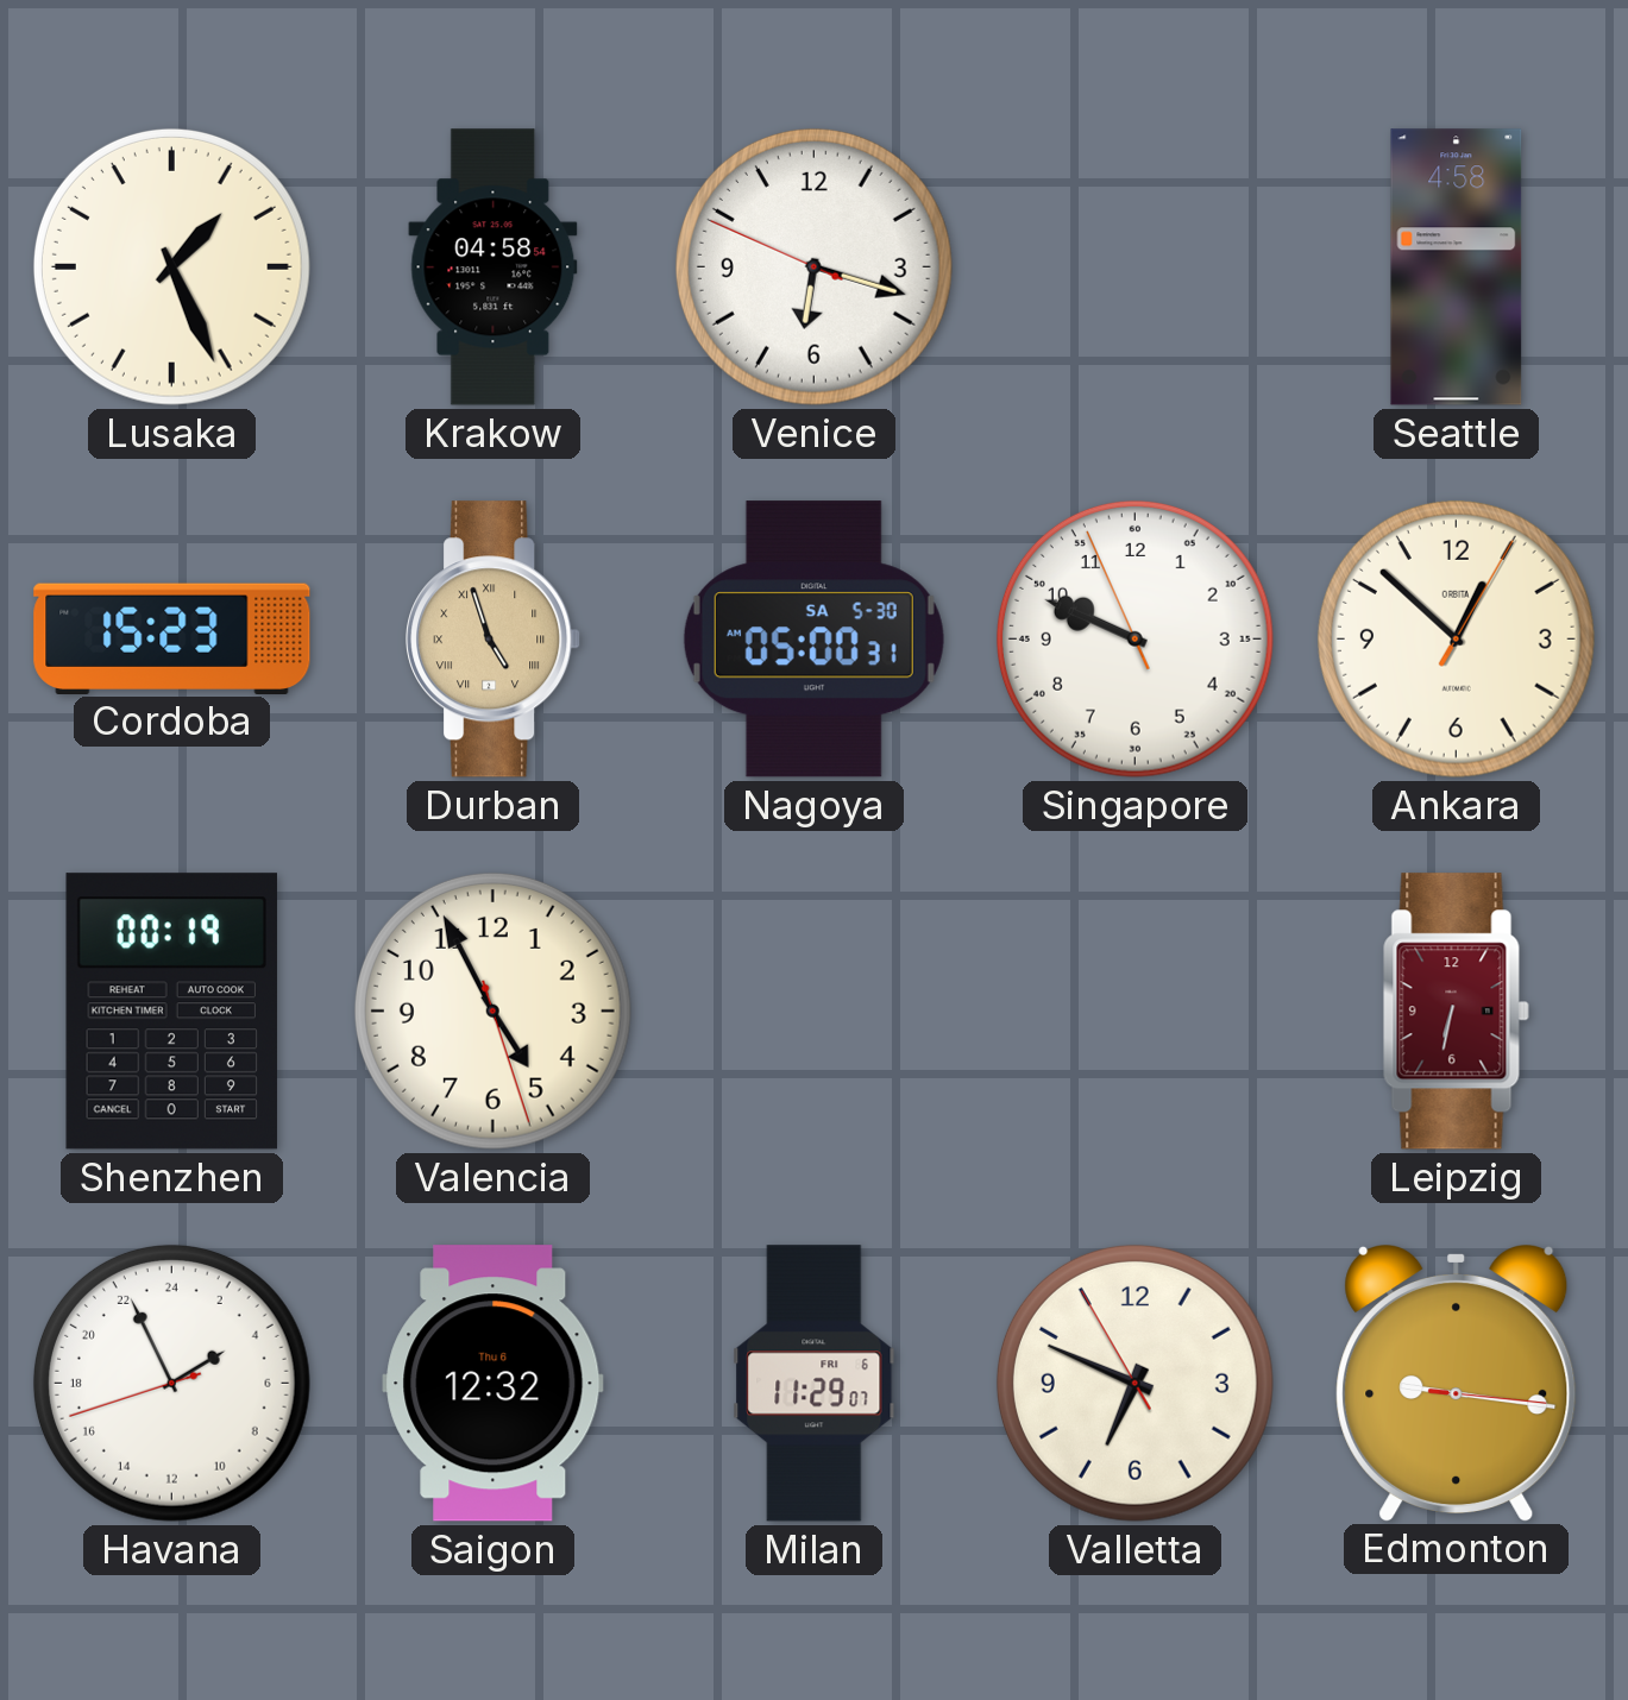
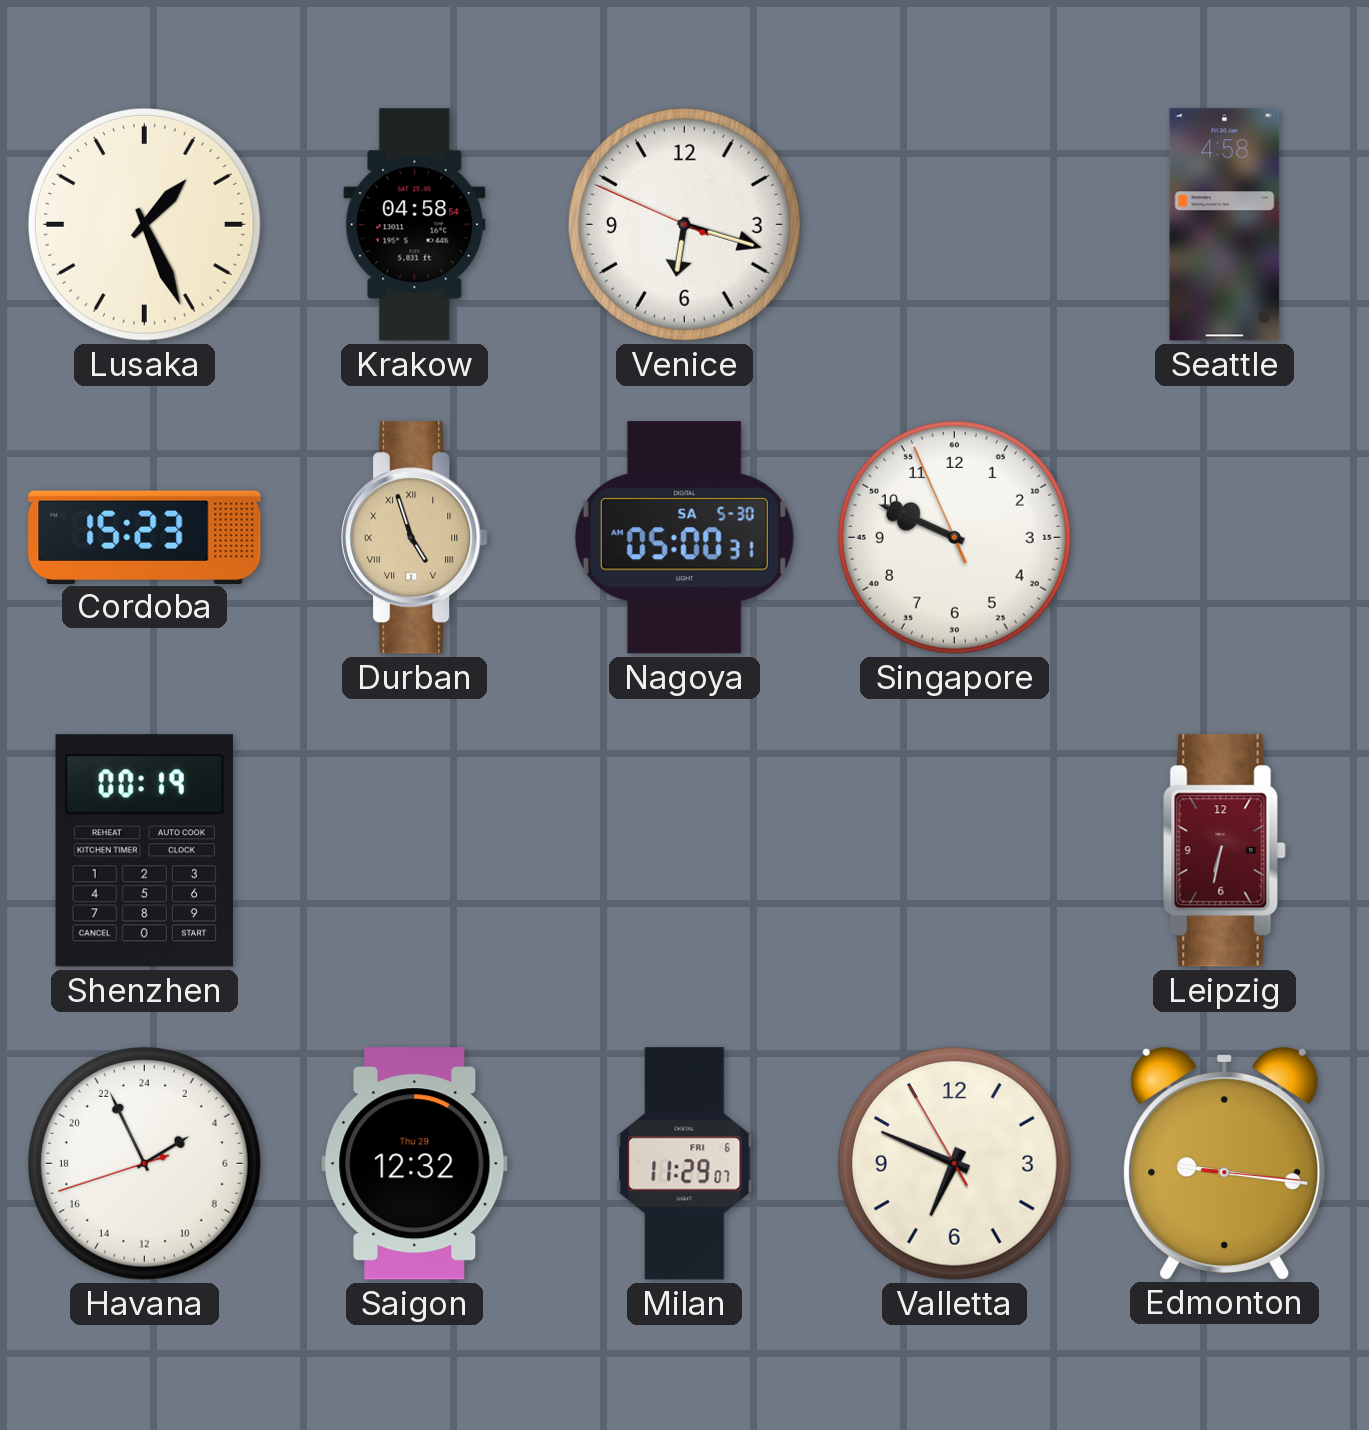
Ankara: 12:52 -> none
Valencia: 4:55 -> none
Saigon date: Thu 6 -> Thu 29
